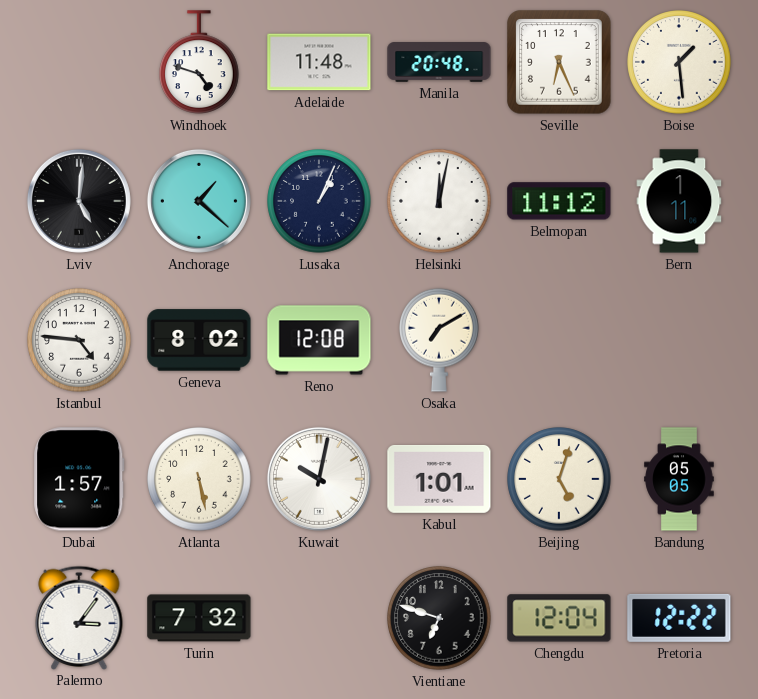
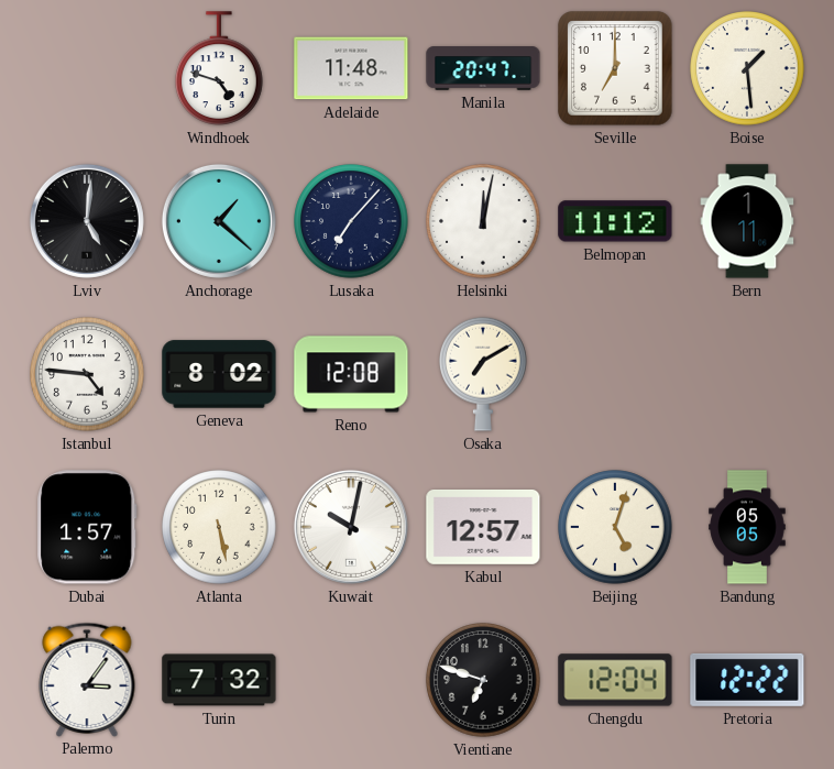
Manila: 20:48 -> 20:47
Seville: 6:26 -> 7:00
Lusaka: 1:04 -> 7:07
Kabul: 1:01 -> 12:57
